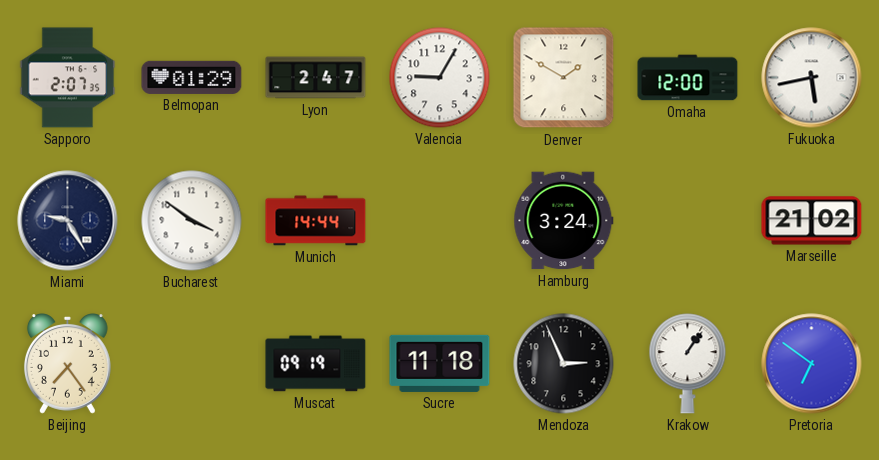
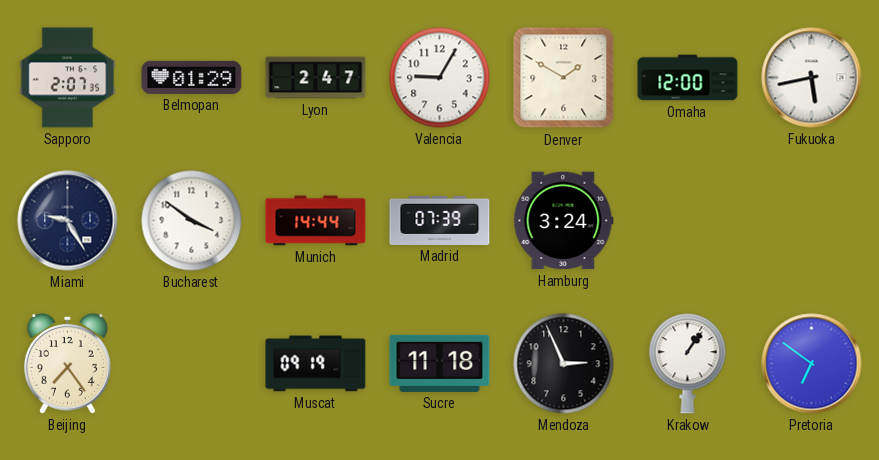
Madrid: none -> 07:39
Marseille: 21:02 -> none
